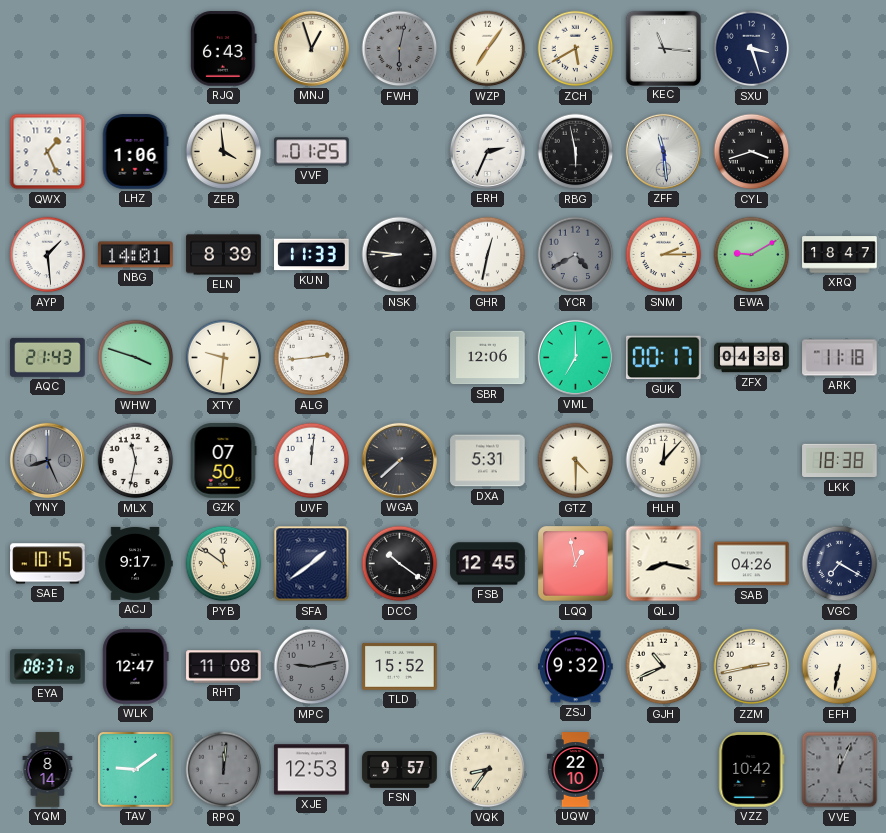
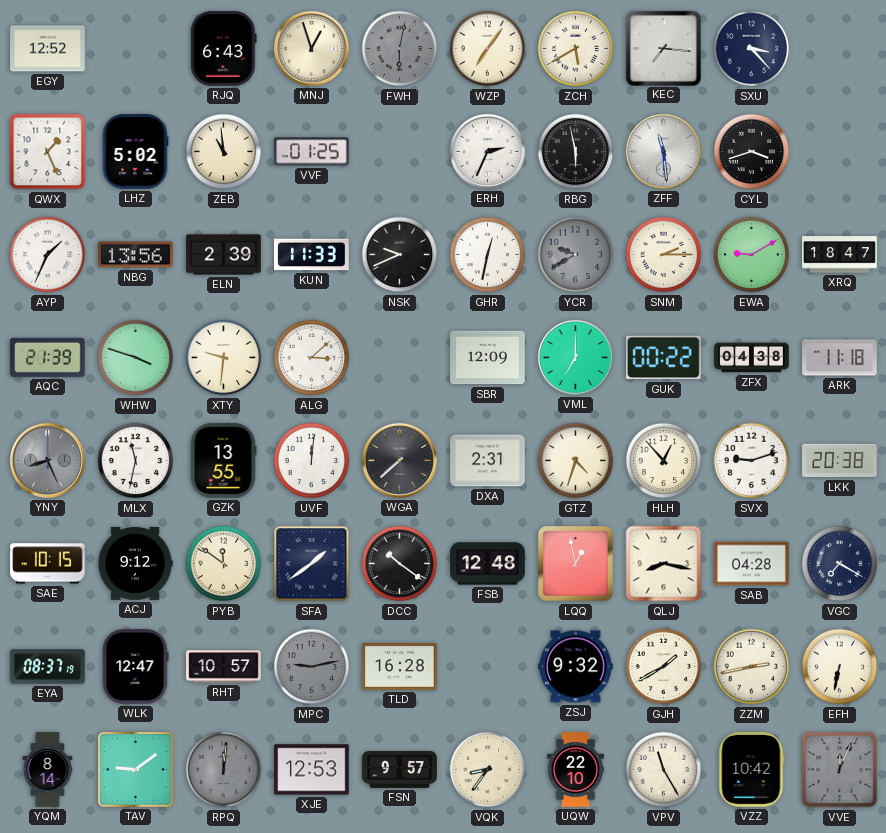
EGY: none -> 12:52
KEC: 11:16 -> 7:16
SXU: 3:27 -> 3:23
LHZ: 1:06 -> 5:02
ZEB: 3:59 -> 10:59
AYP: 1:29 -> 1:34
NBG: 14:01 -> 13:56
ELN: 8:39 -> 2:39
NSK: 8:46 -> 9:41
YCR: 4:40 -> 9:40
AQC: 21:43 -> 21:39
ALG: 2:44 -> 3:08
SBR: 12:06 -> 12:09
GUK: 00:17 -> 00:22
GZK: 07:50 -> 13:55
DXA: 5:31 -> 2:31
GTZ: 4:30 -> 4:33
HLH: 12:07 -> 12:53
SVX: none -> 9:12
LKK: 18:38 -> 20:38
ACJ: 9:17 -> 9:12
FSB: 12:45 -> 12:48
SAB: 04:26 -> 04:28
RHT: 11:08 -> 10:57
TLD: 15:52 -> 16:28
GJH: 10:41 -> 1:40
VPV: none -> 11:25
